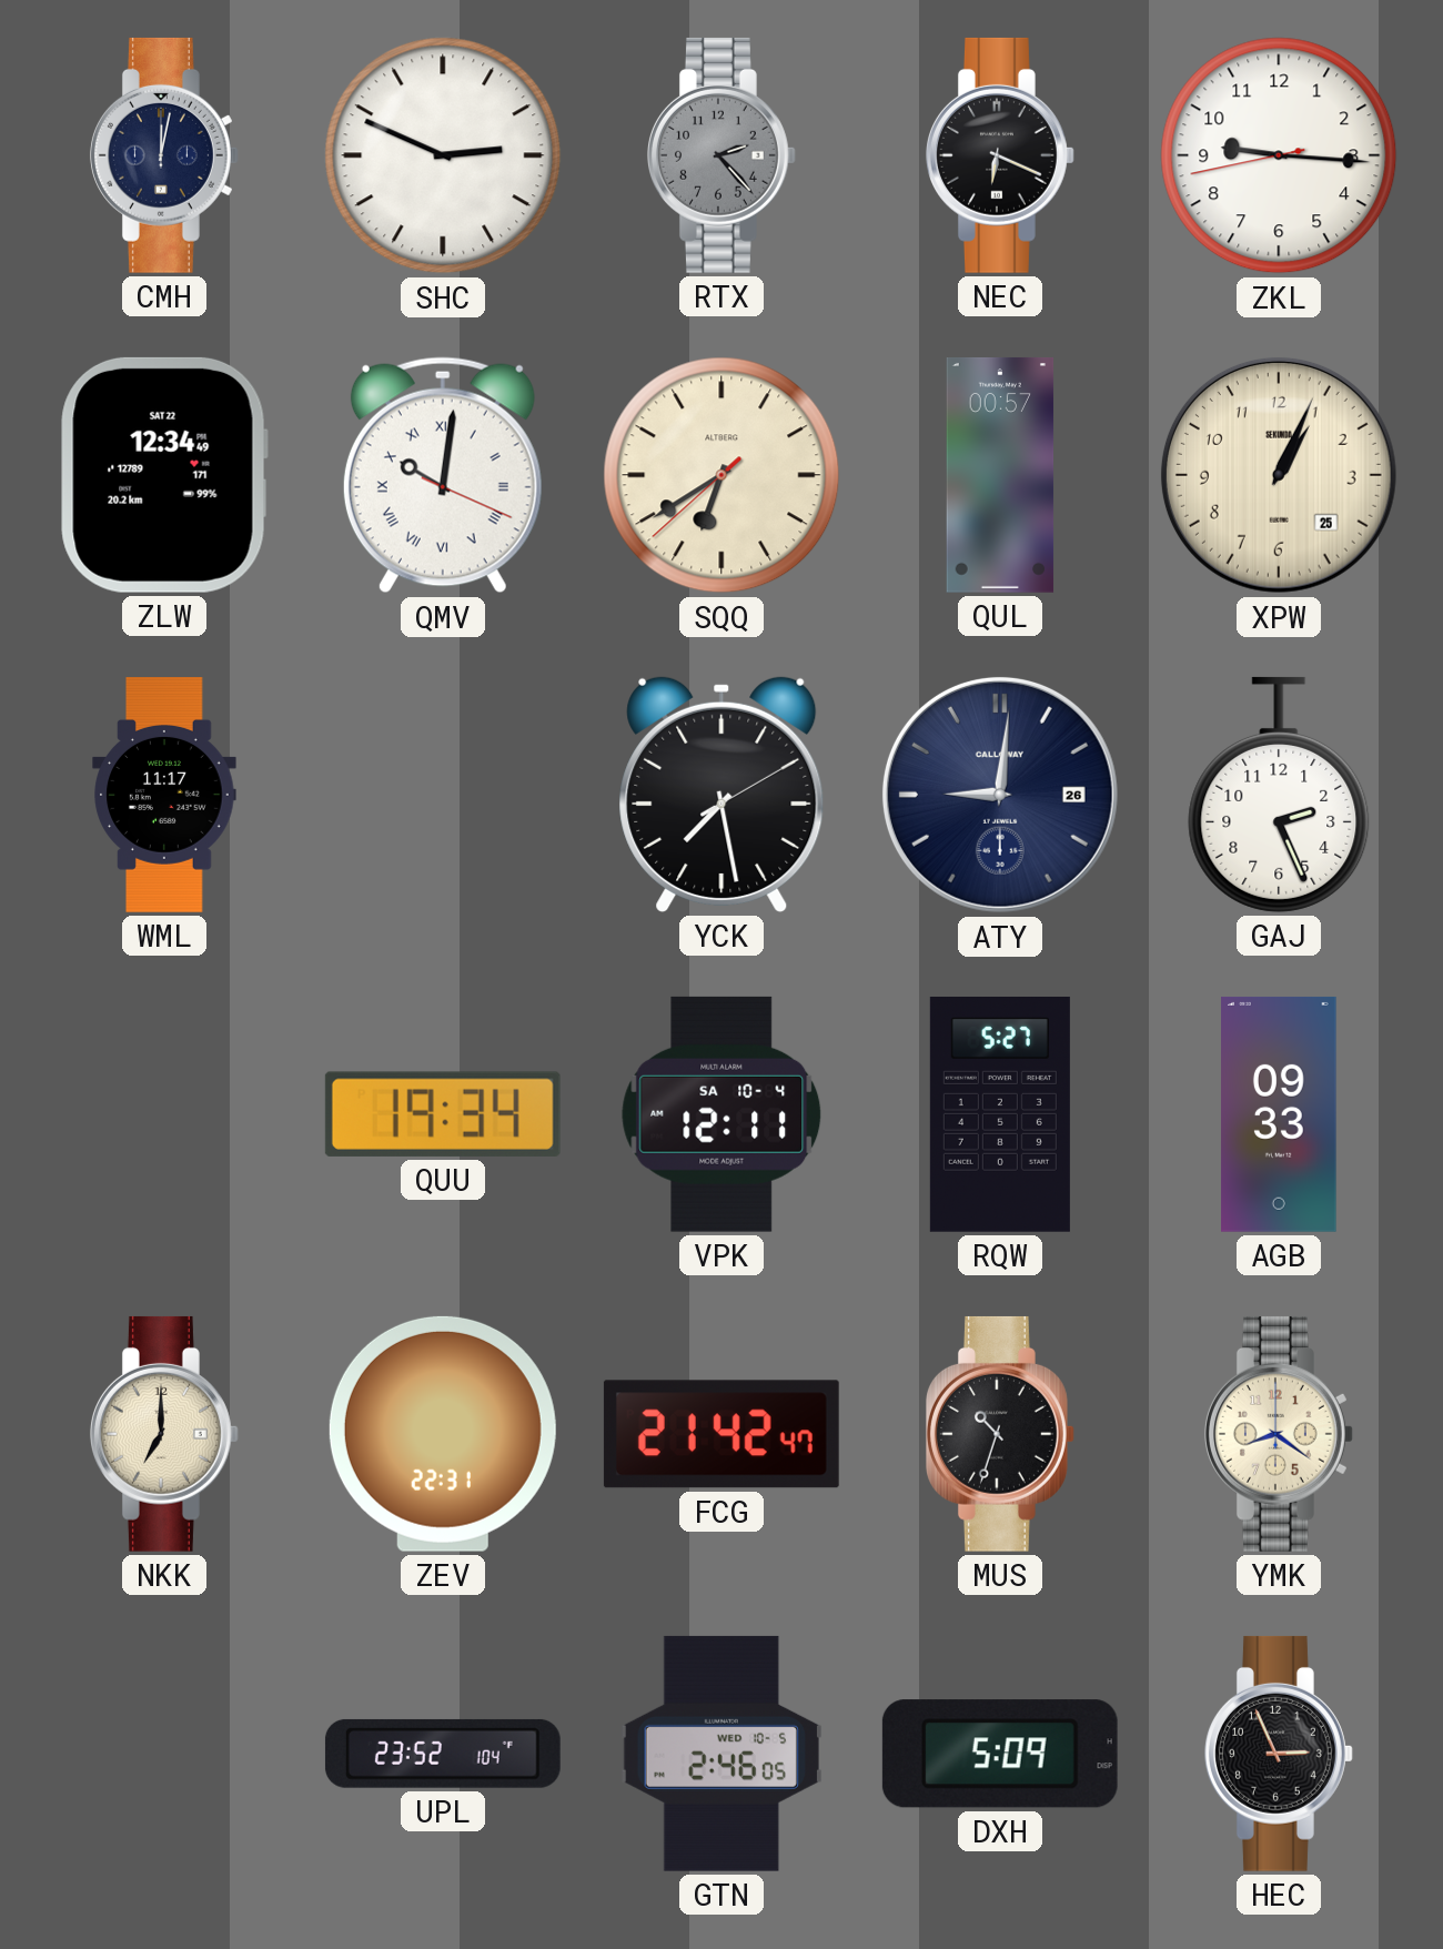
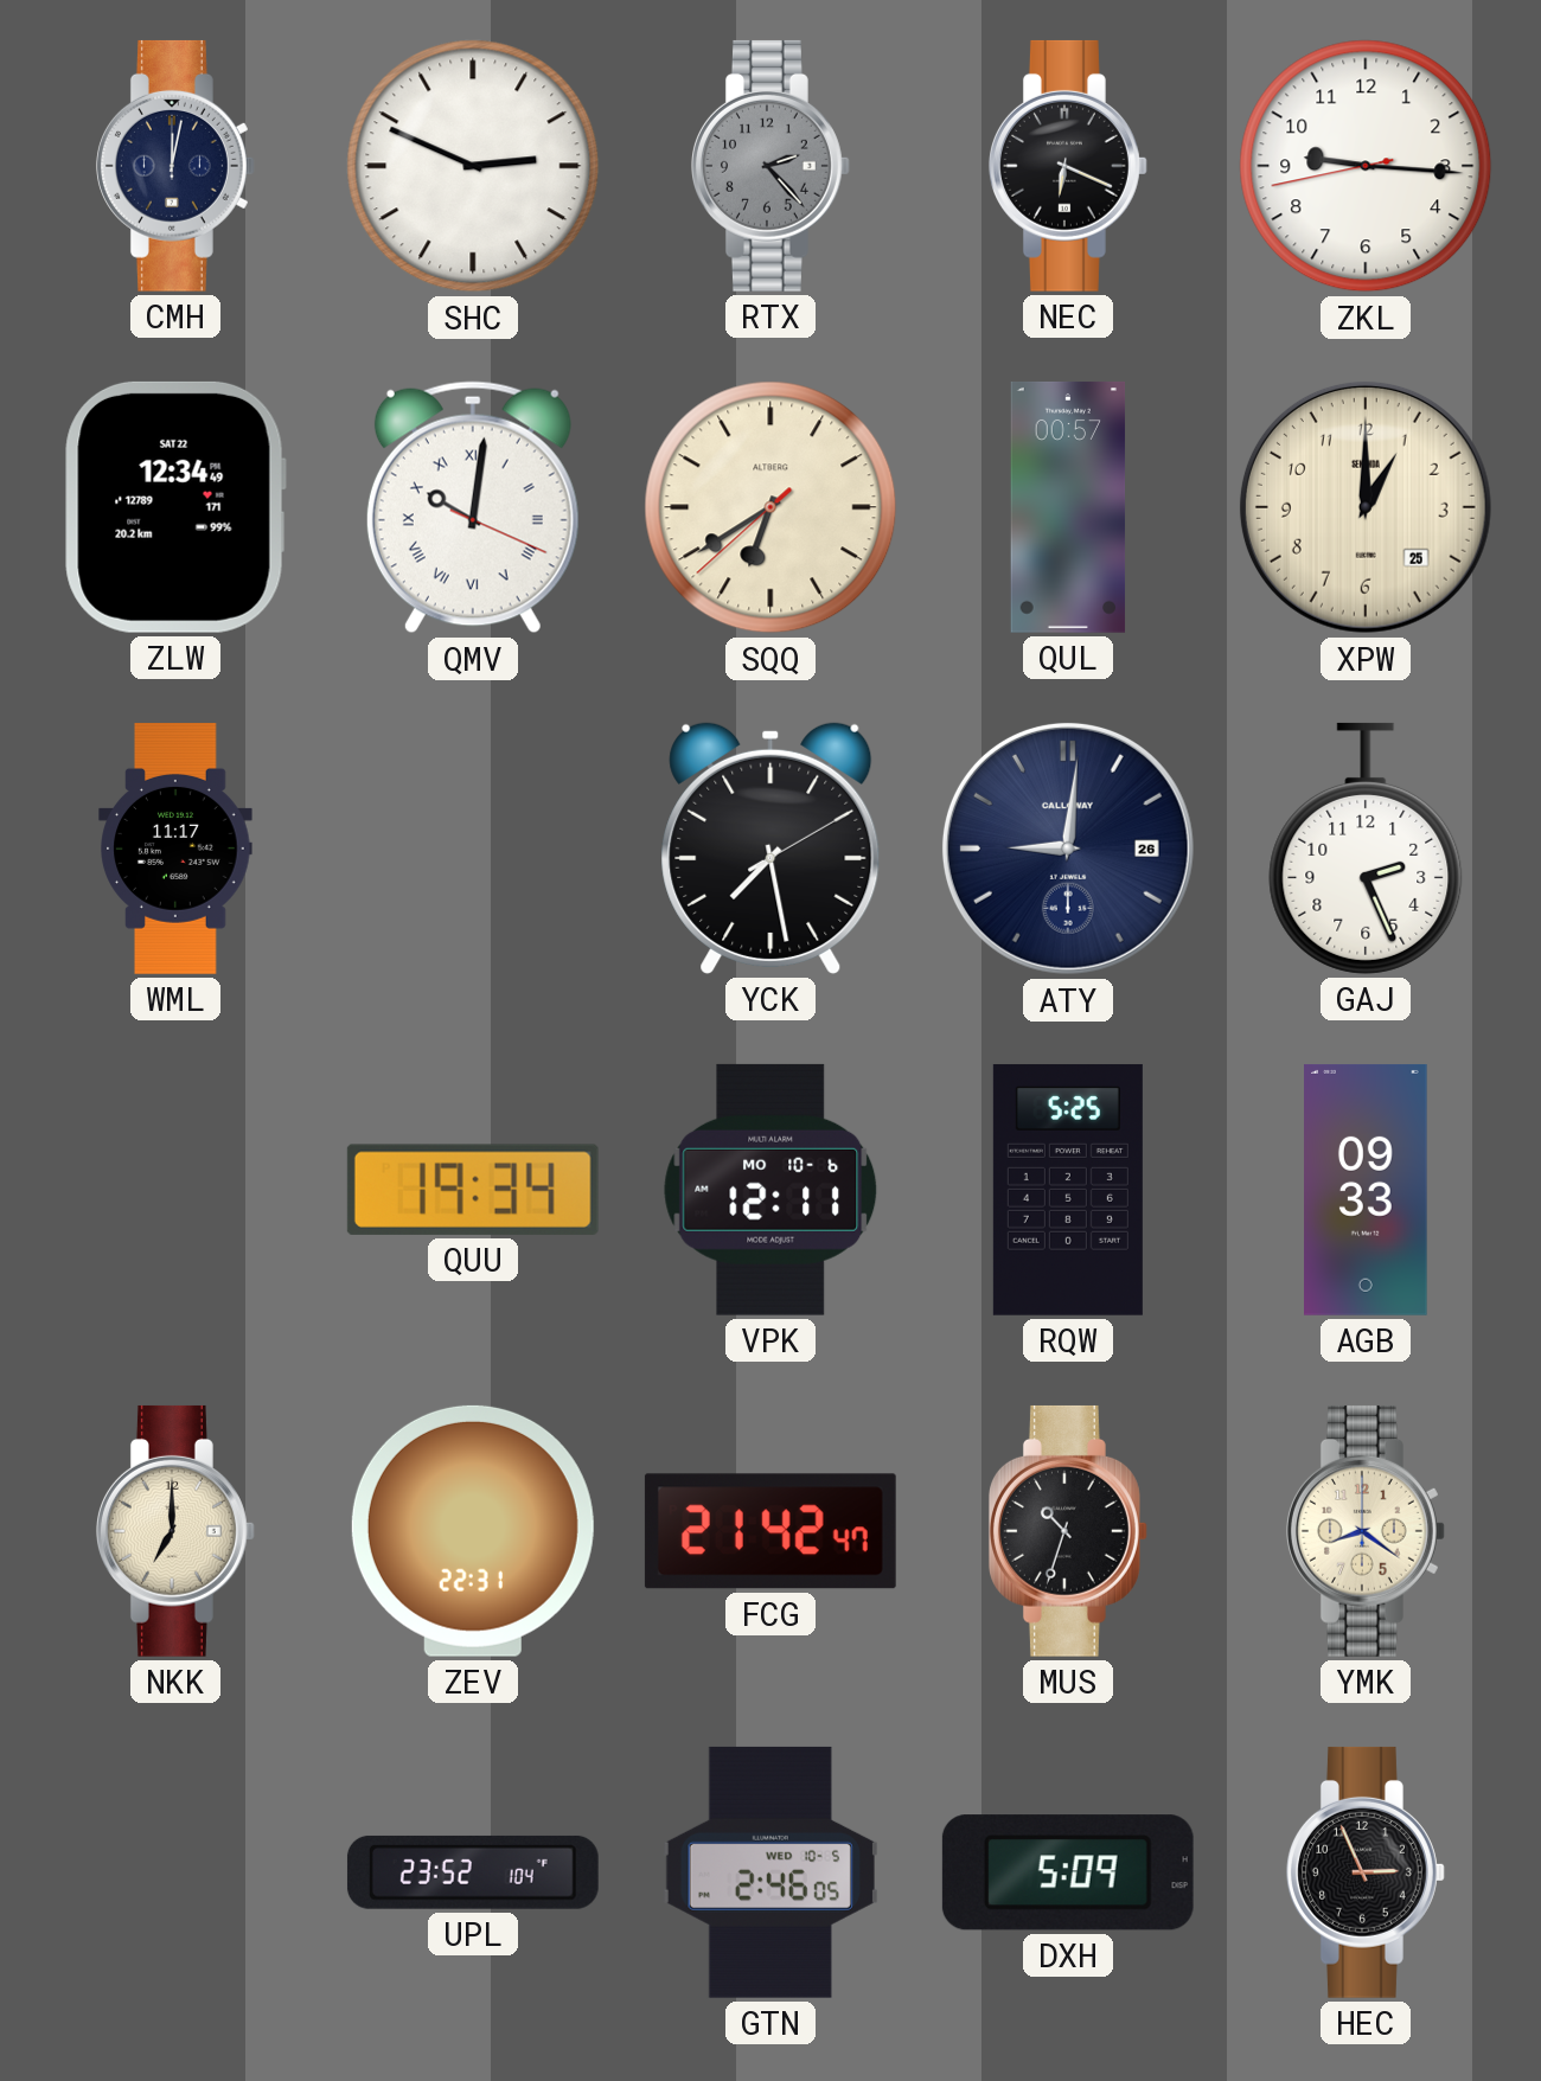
XPW: 1:04 -> 1:00
VPK date: SA 10-4 -> MO 10-6
RQW: 5:27 -> 5:25
